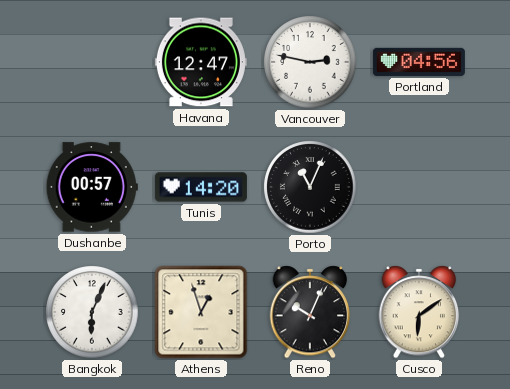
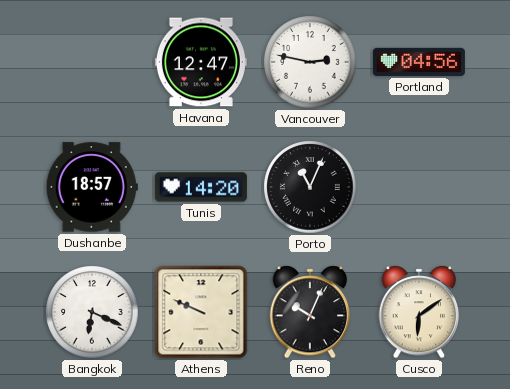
Dushanbe: 00:57 -> 18:57
Bangkok: 6:04 -> 6:19
Athens: 12:57 -> 9:49
